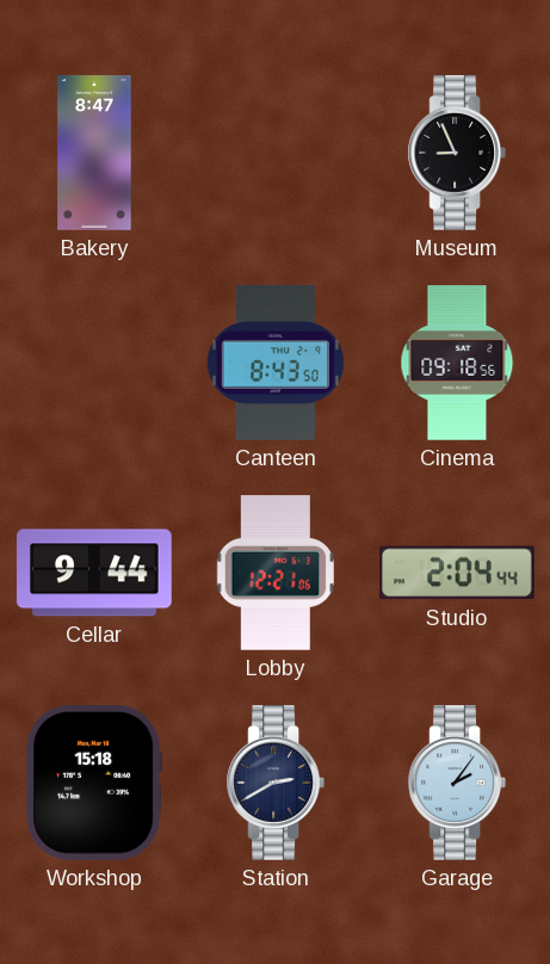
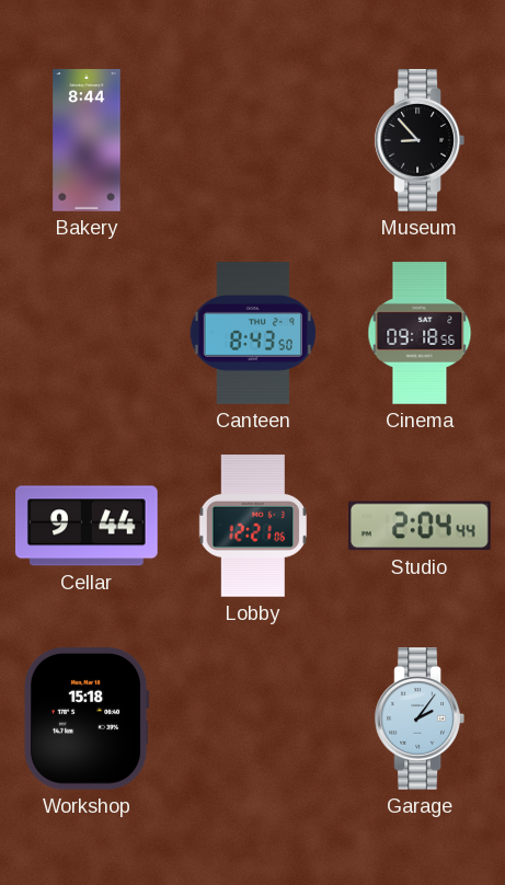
Bakery: 8:47 -> 8:44
Museum: 8:56 -> 8:53
Station: 2:40 -> none
